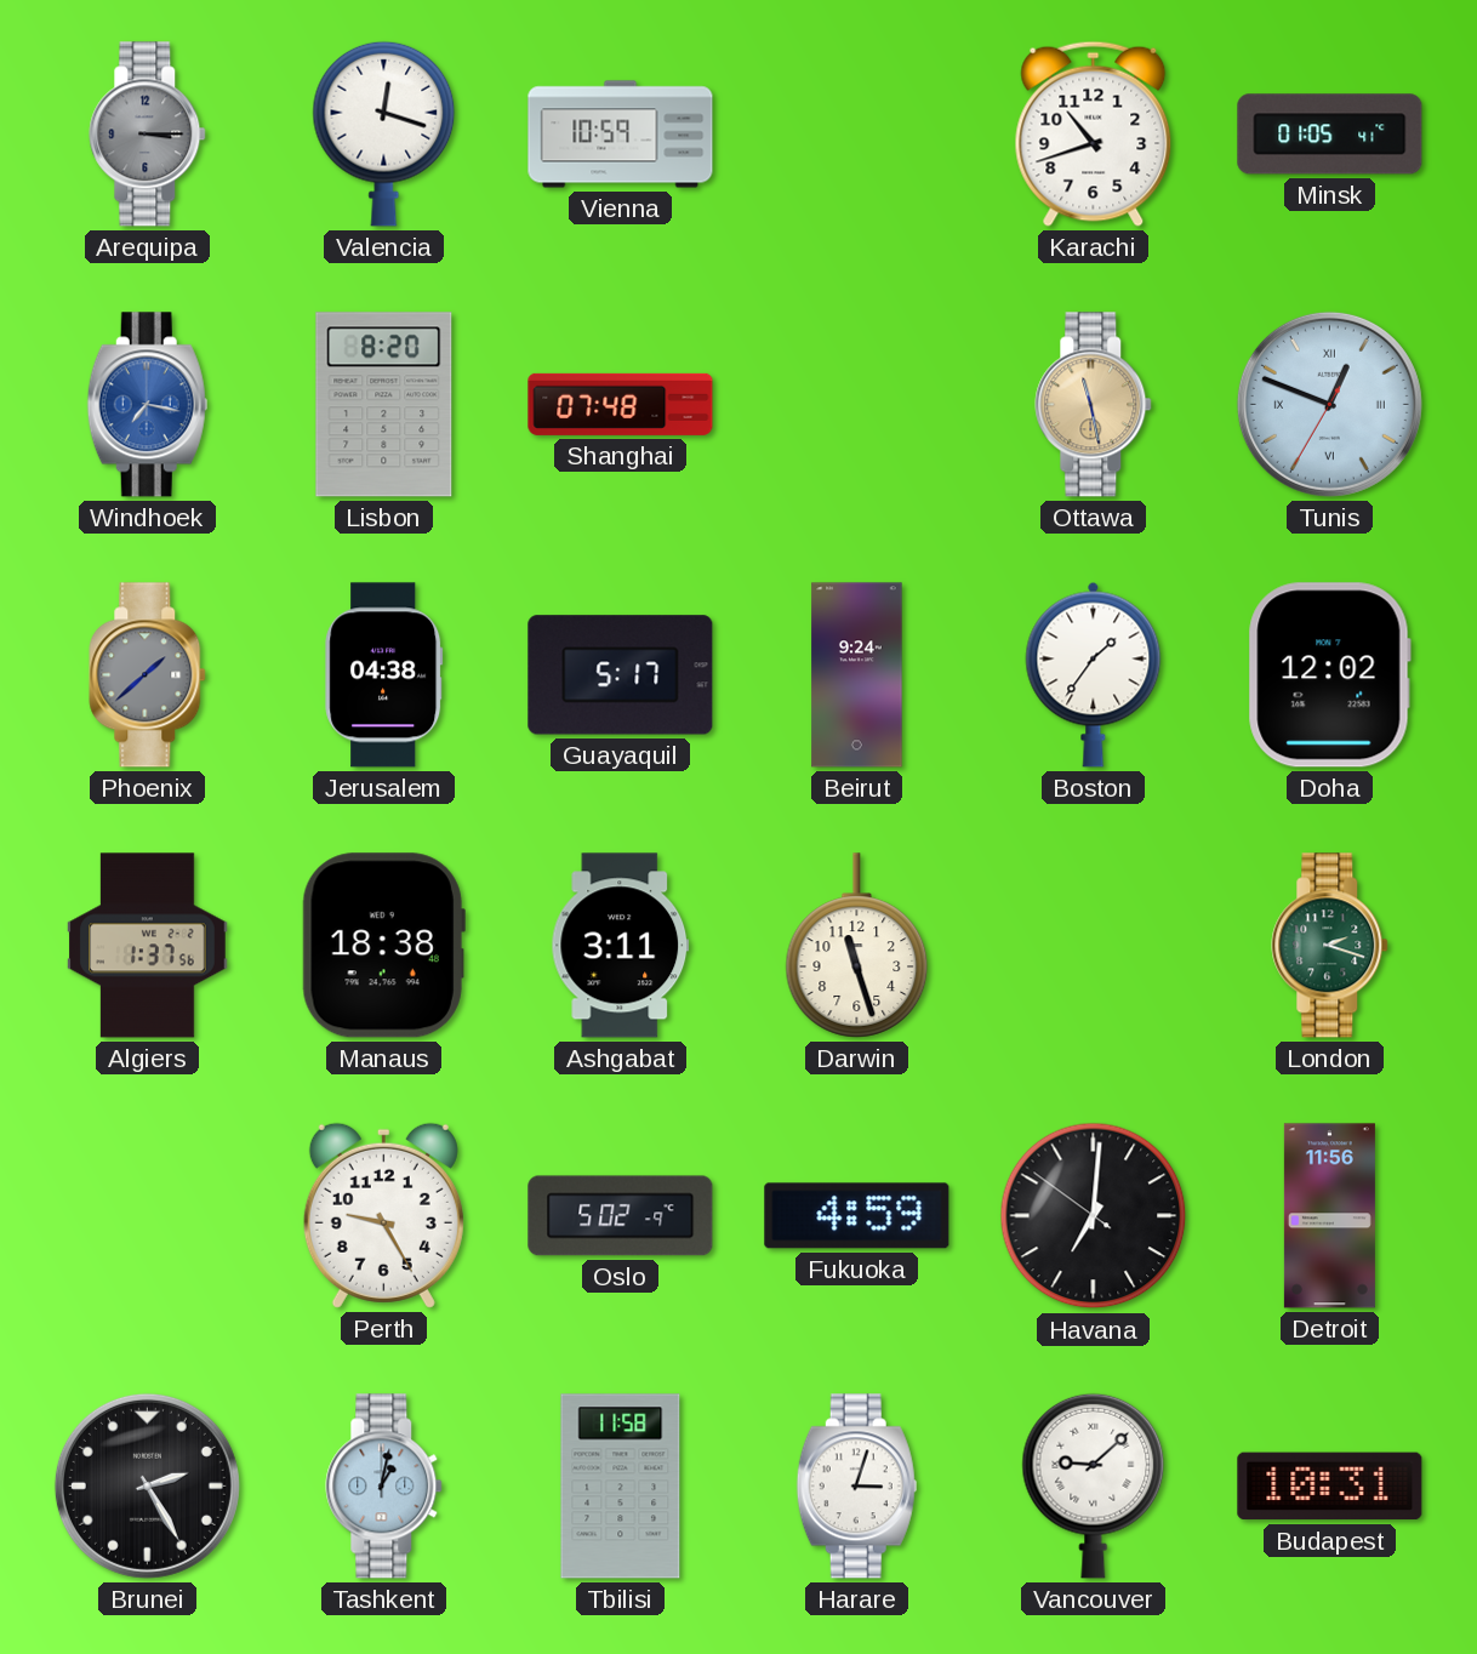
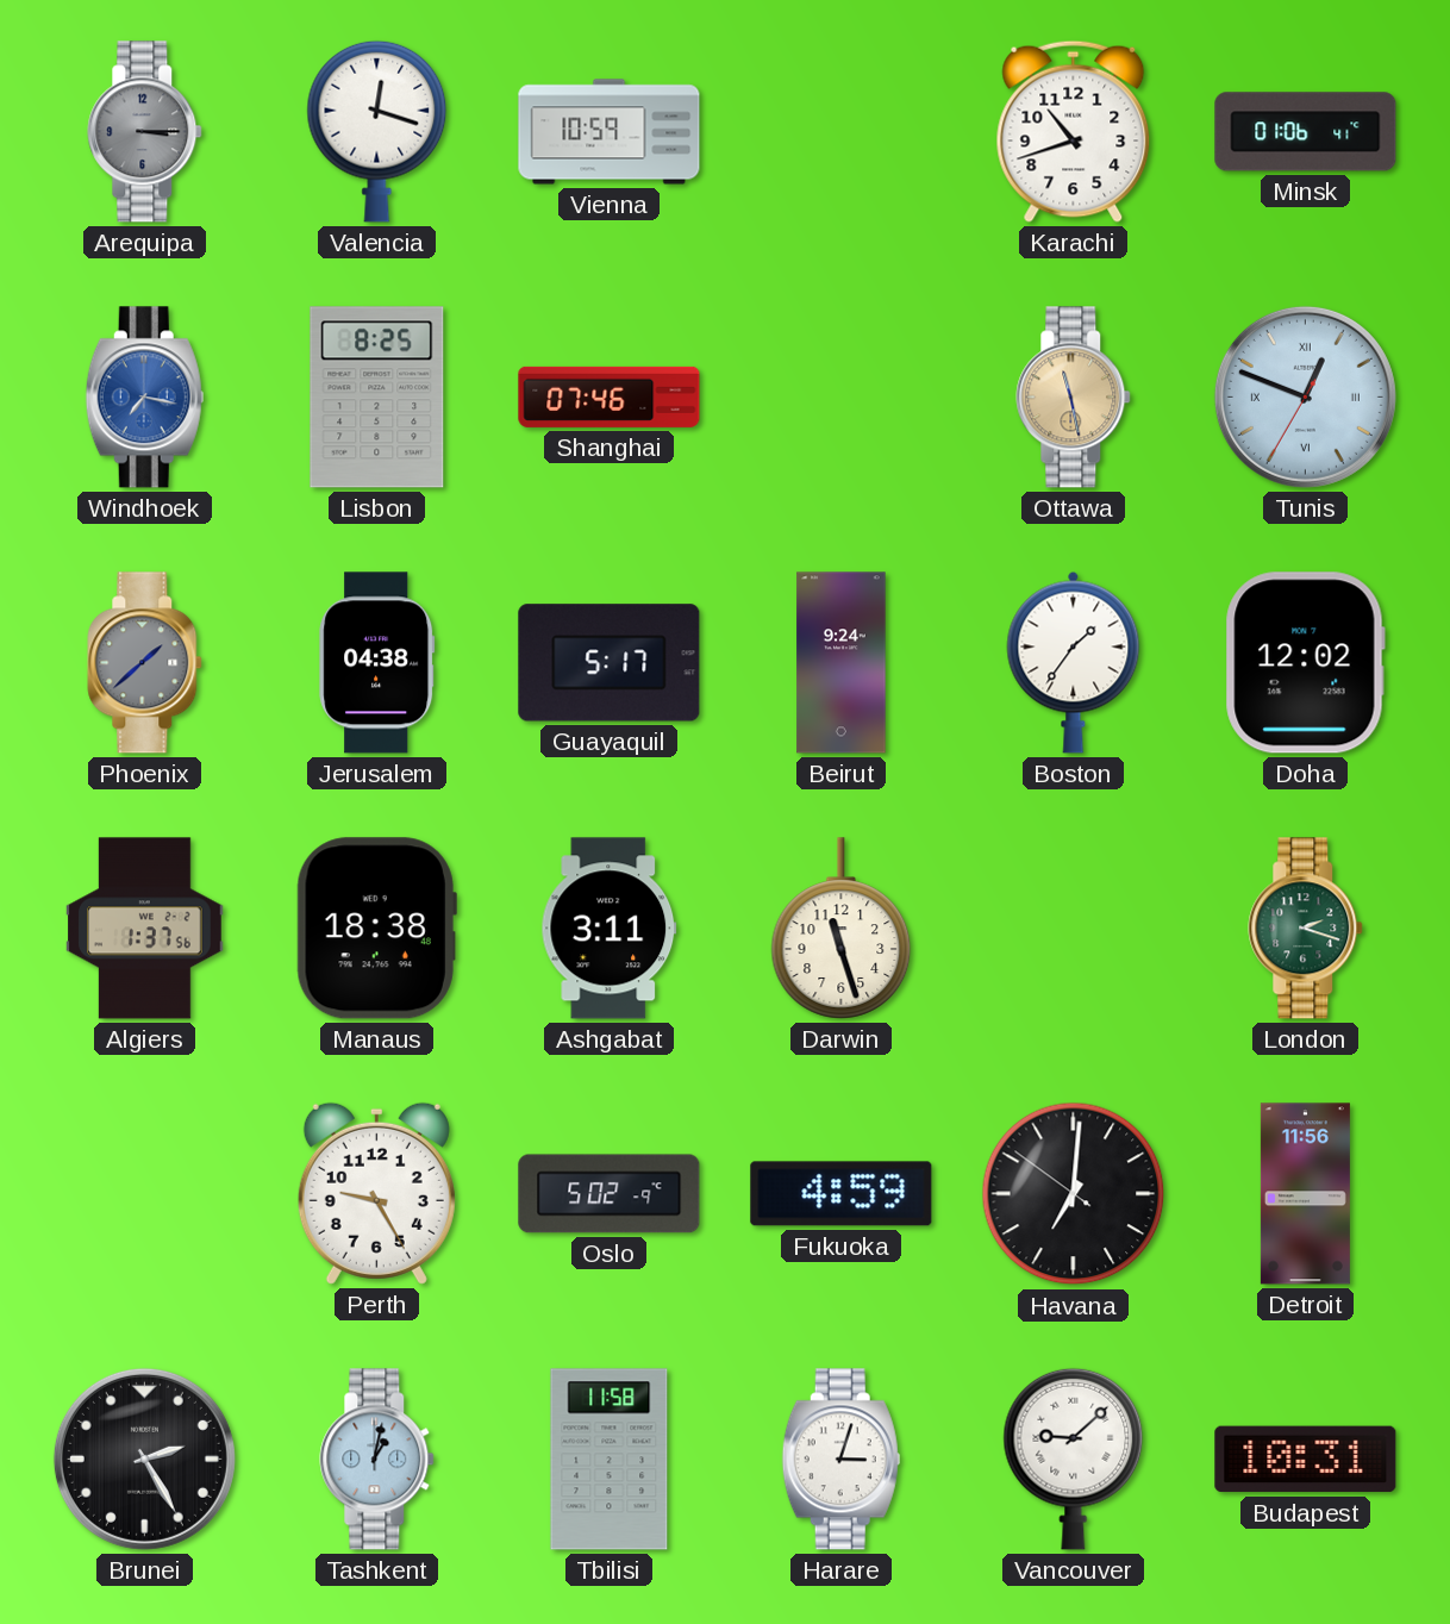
Minsk: 01:05 -> 01:06
Lisbon: 8:20 -> 8:25
Shanghai: 07:48 -> 07:46
